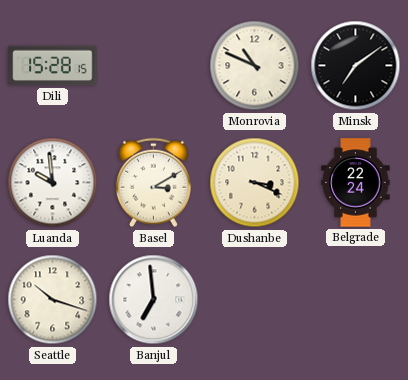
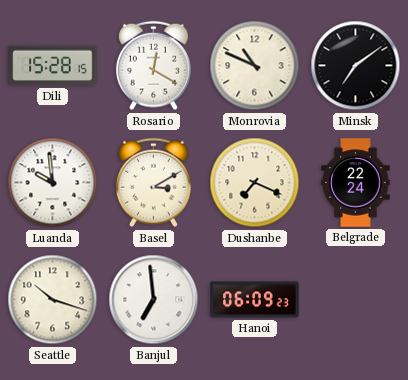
Rosario: none -> 12:20
Dushanbe: 3:19 -> 7:19
Hanoi: none -> 06:09
